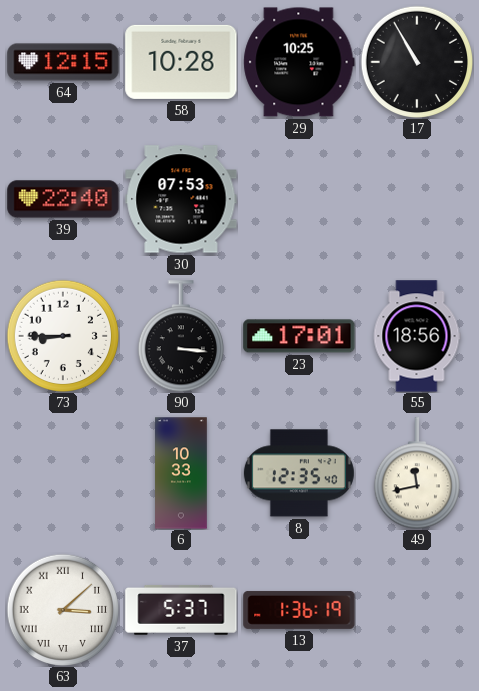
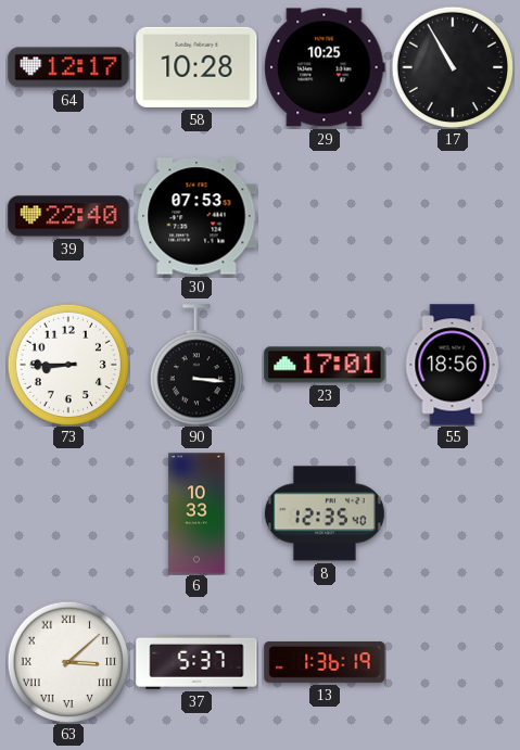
64: 12:15 -> 12:17
49: 11:43 -> none
